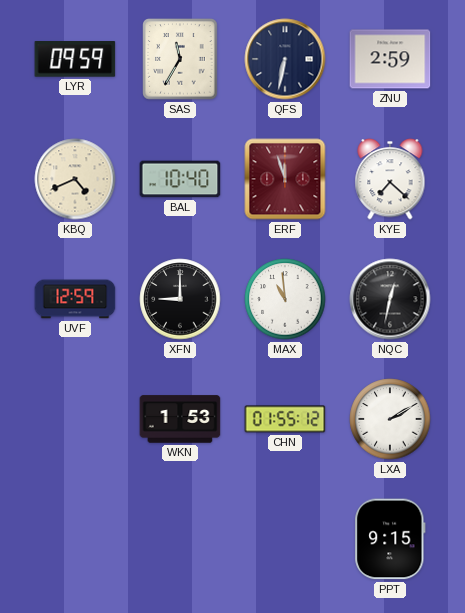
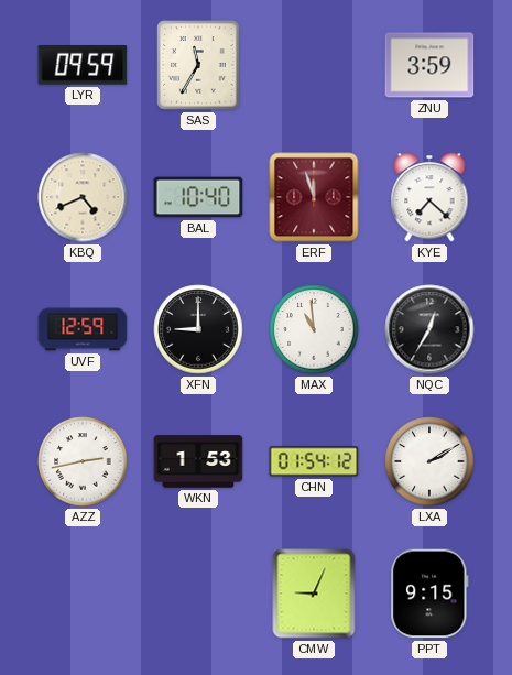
QFS: 6:32 -> none
ZNU: 2:59 -> 3:59
NQC: 12:32 -> 12:35
AZZ: none -> 2:43
CHN: 01:55 -> 01:54
CMW: none -> 9:04
